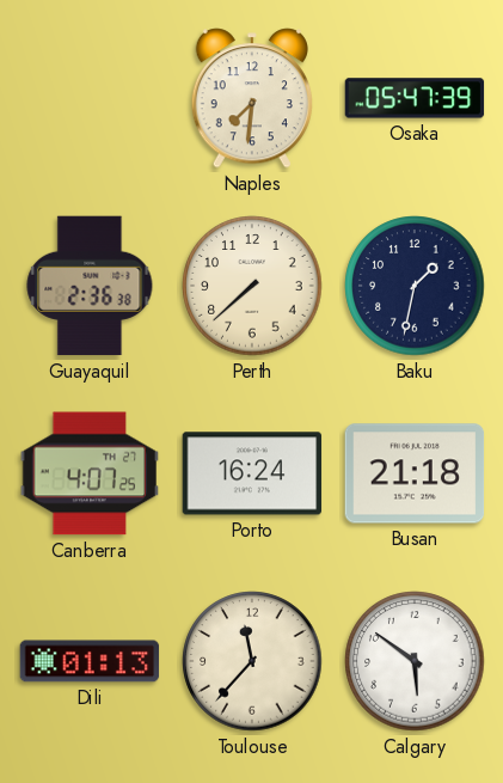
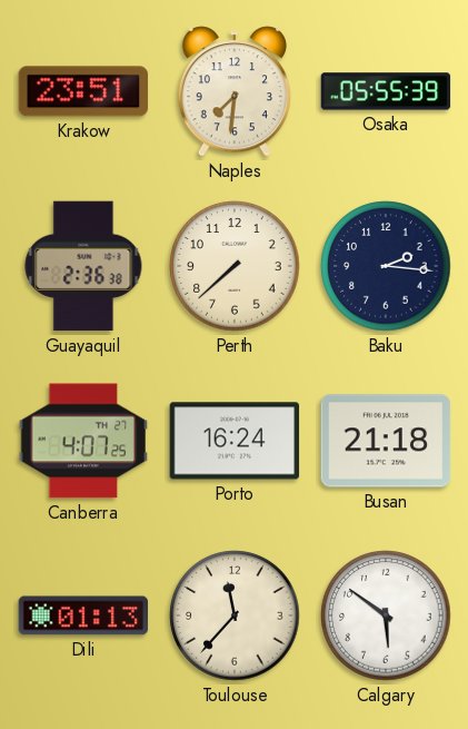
Krakow: none -> 23:51
Osaka: 05:47 -> 05:55
Baku: 1:32 -> 2:16
